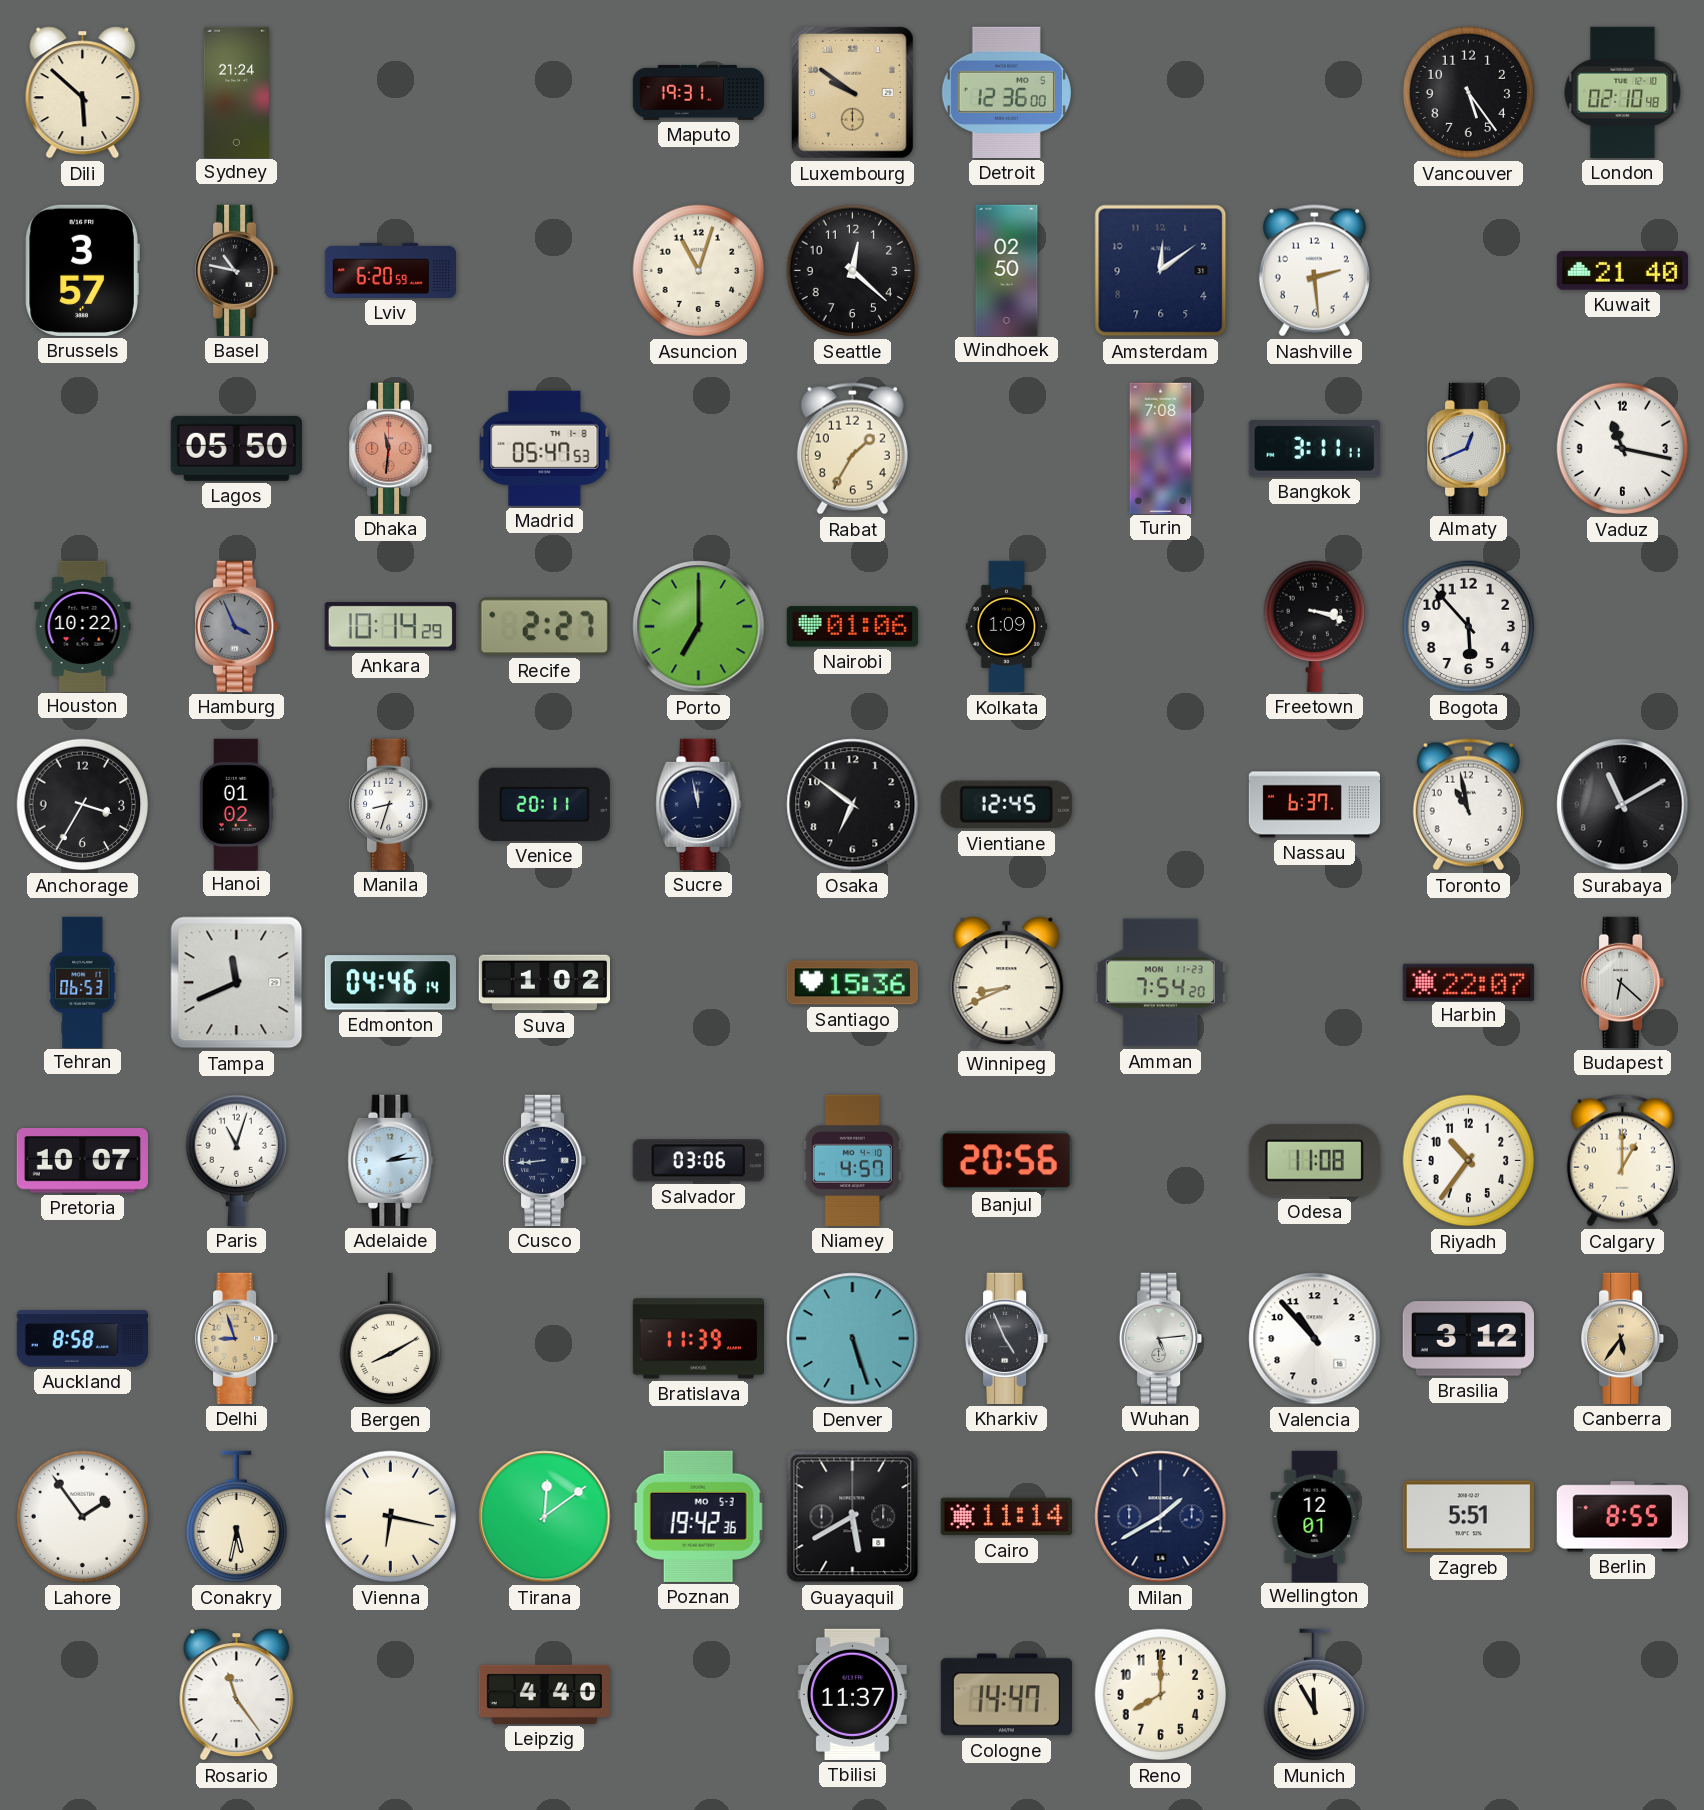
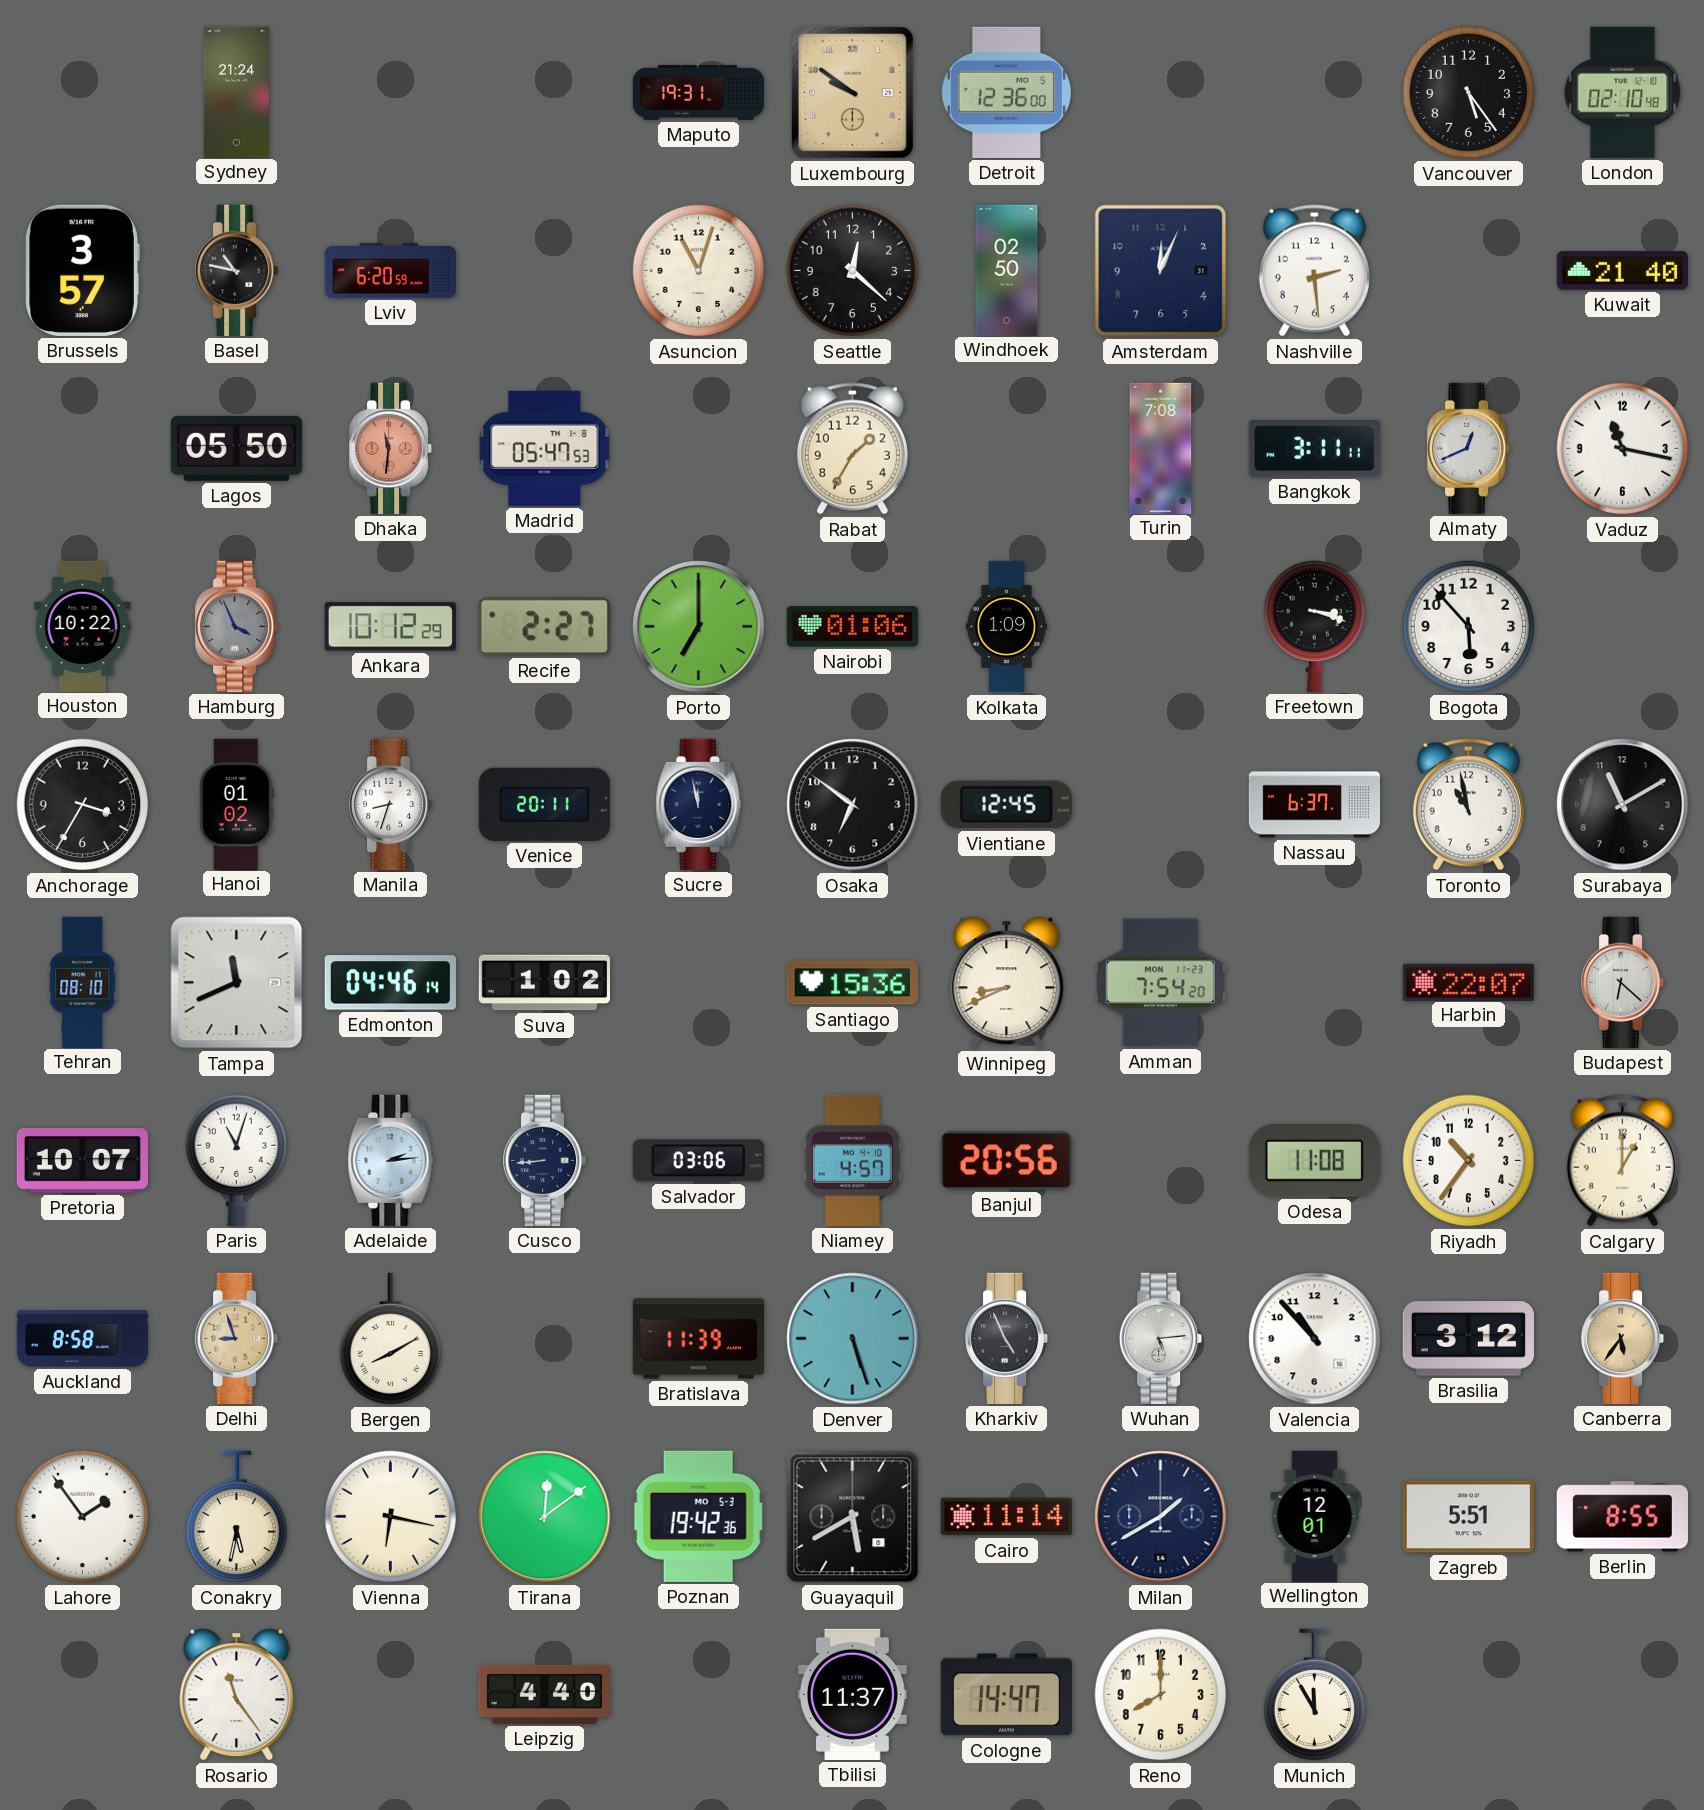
Dili: 5:52 -> none
Amsterdam: 12:09 -> 12:04
Ankara: 10:14 -> 10:12
Tehran: 06:53 -> 08:10
